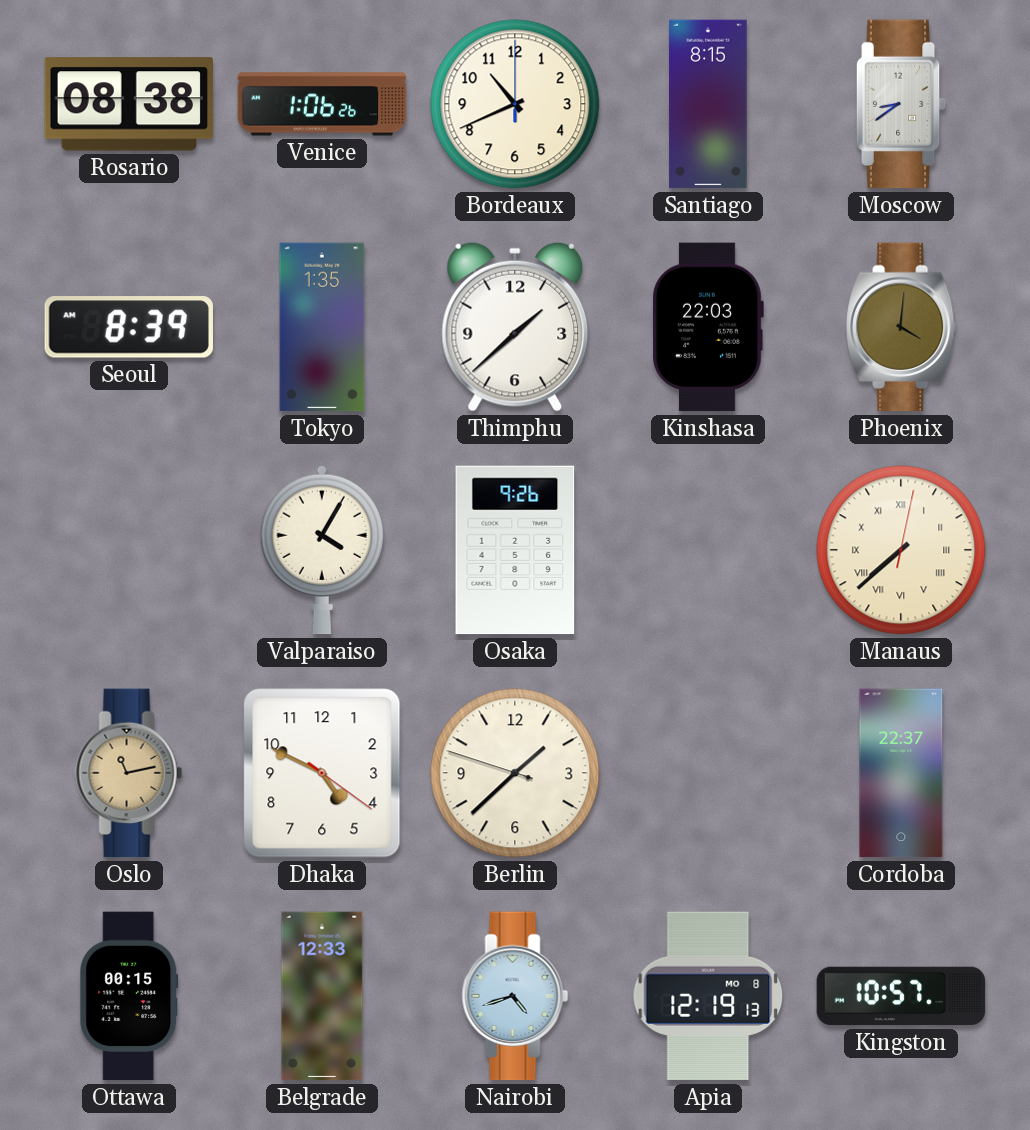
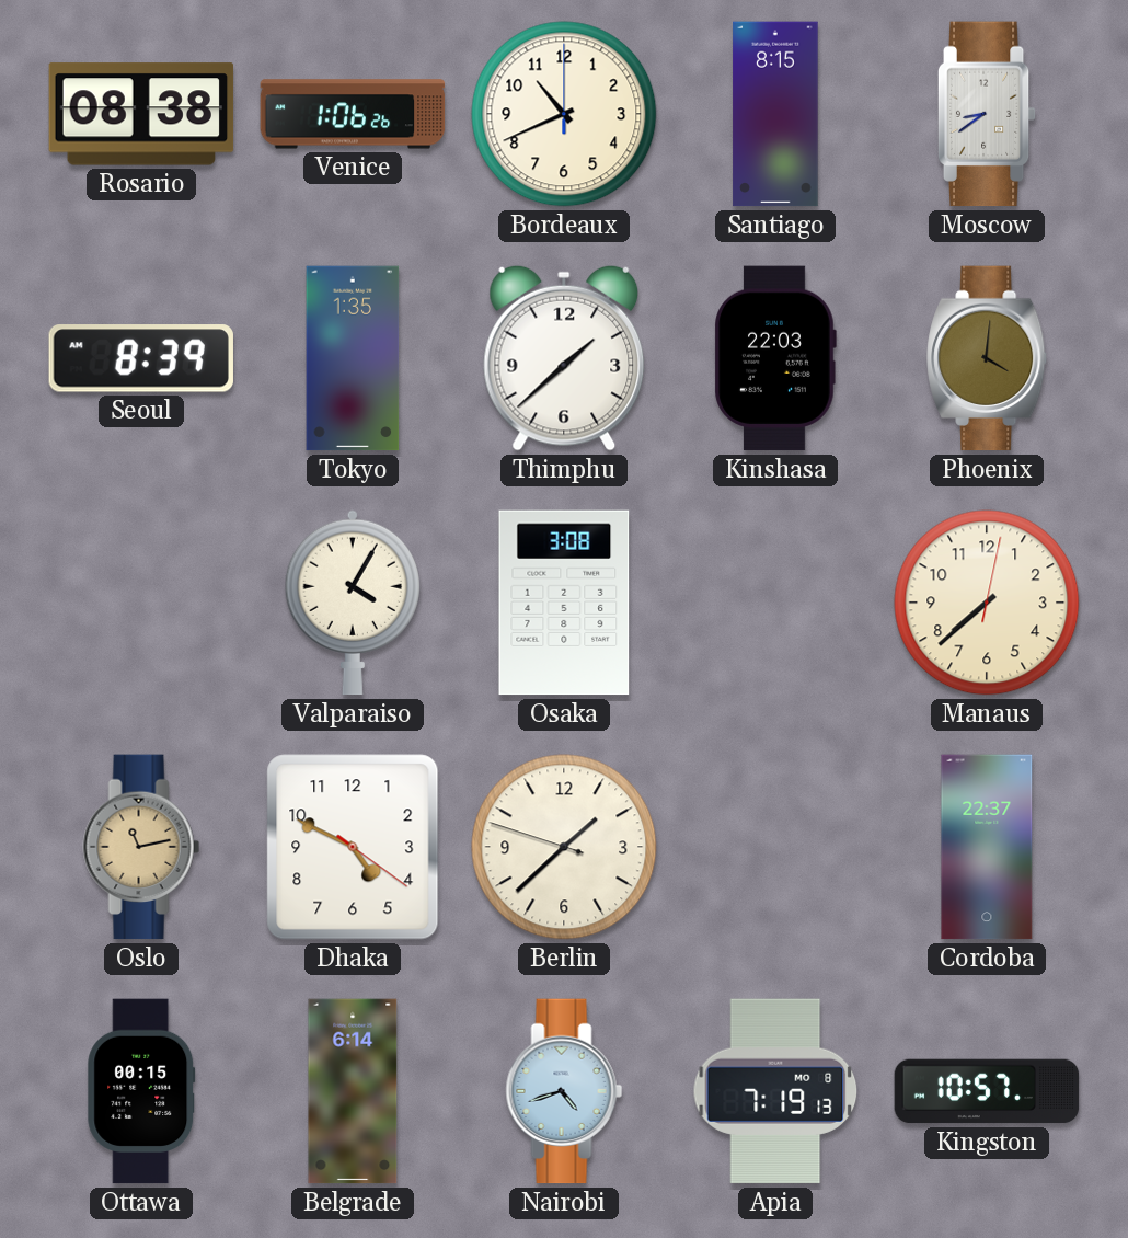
Osaka: 9:26 -> 3:08
Manaus numerals: Roman -> Arabic
Belgrade: 12:33 -> 6:14
Apia: 12:19 -> 7:19
